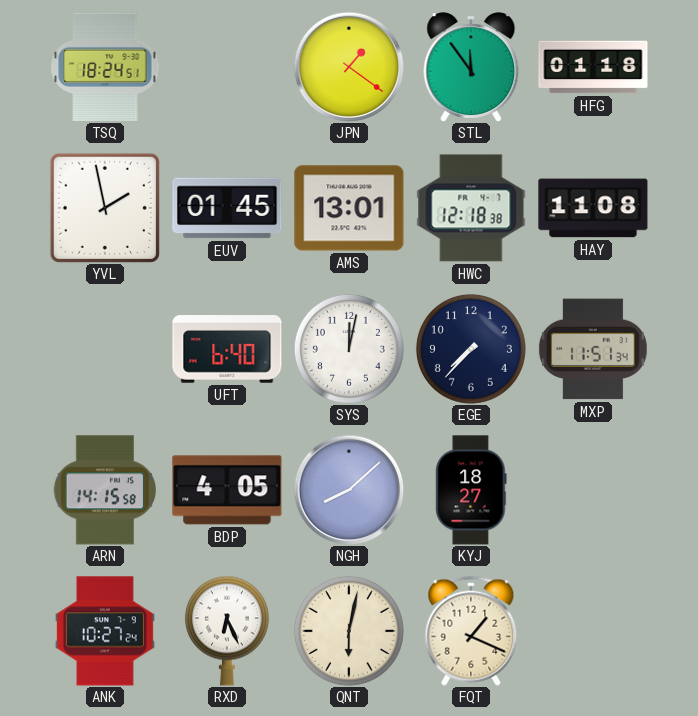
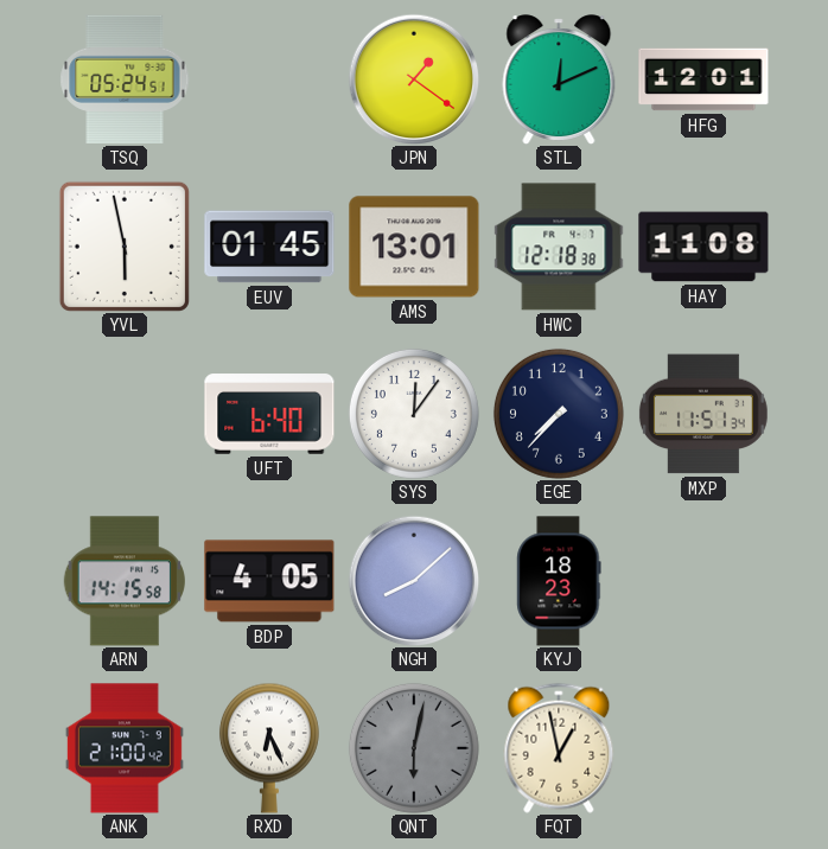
TSQ: 18:24 -> 05:24
STL: 11:54 -> 12:11
HFG: 01:18 -> 12:01
YVL: 1:58 -> 5:58
SYS: 12:02 -> 12:06
KYJ: 18:27 -> 18:23
ANK: 10:27 -> 21:00
QNT dial: cream -> grey
FQT: 1:19 -> 12:58
